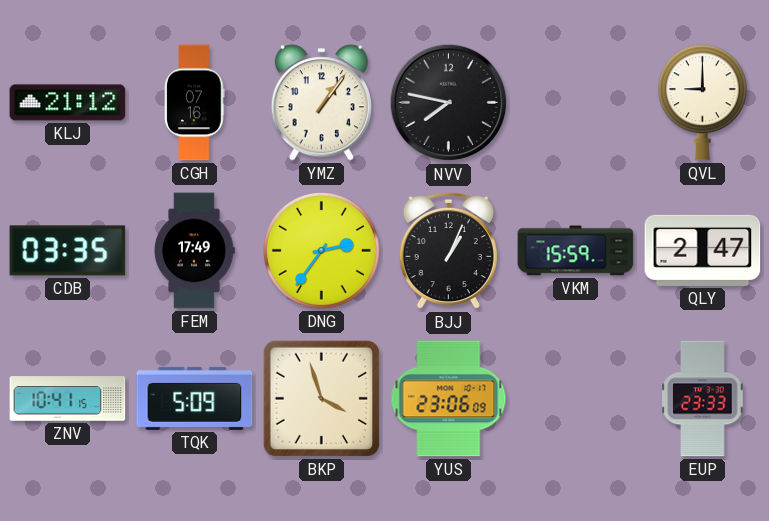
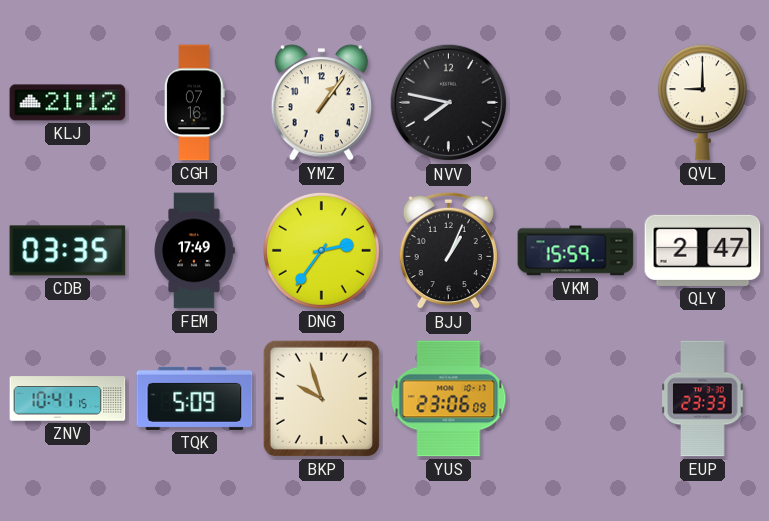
BKP: 3:57 -> 9:57
